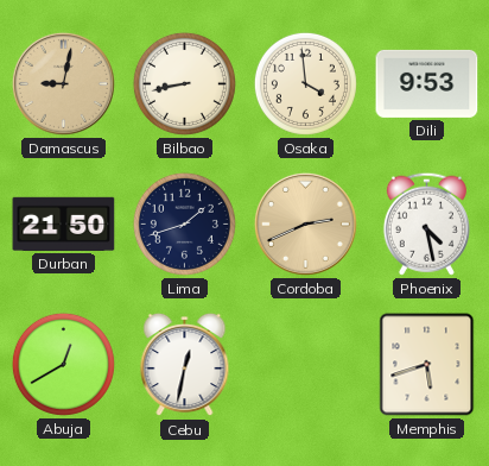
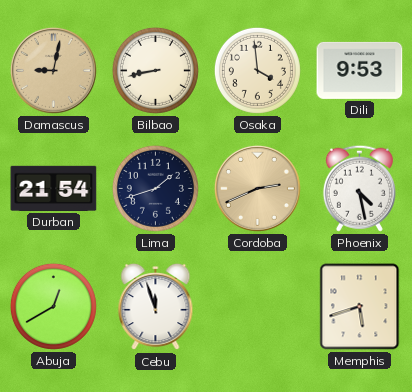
Durban: 21:50 -> 21:54
Cebu: 12:32 -> 11:57
